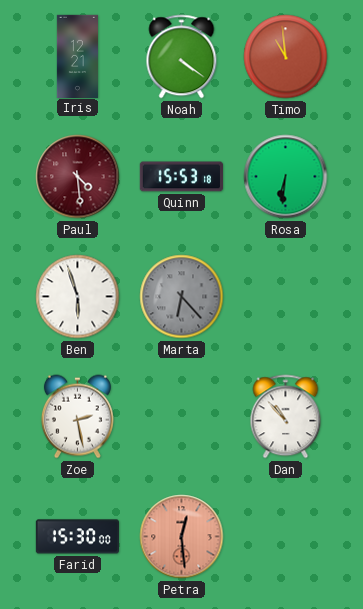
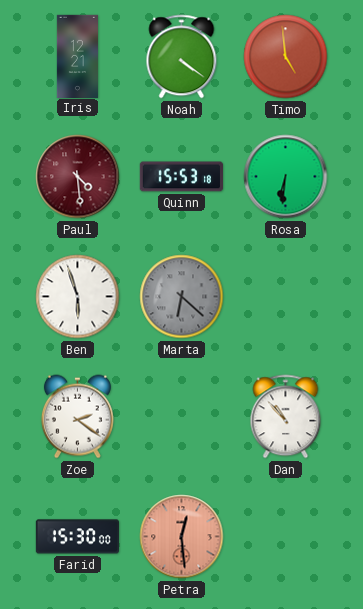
Timo: 10:59 -> 4:59
Marta: 6:23 -> 6:22
Zoe: 2:28 -> 2:21
